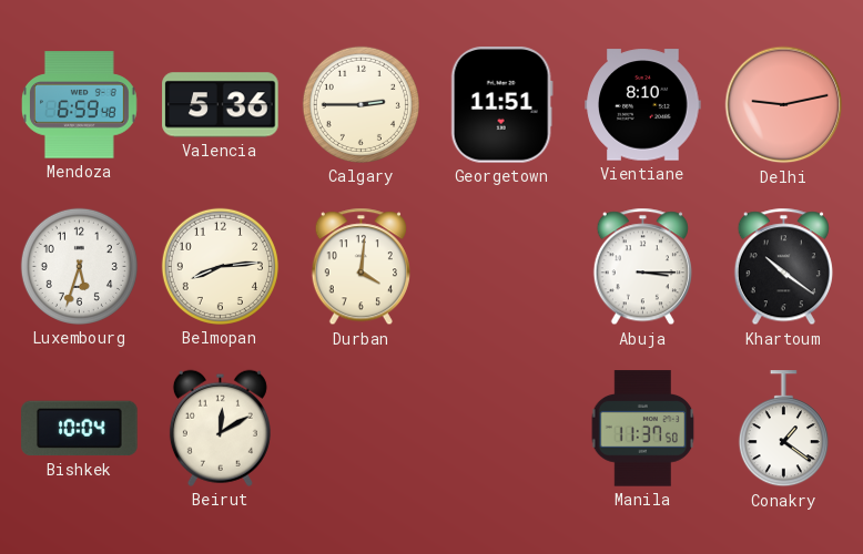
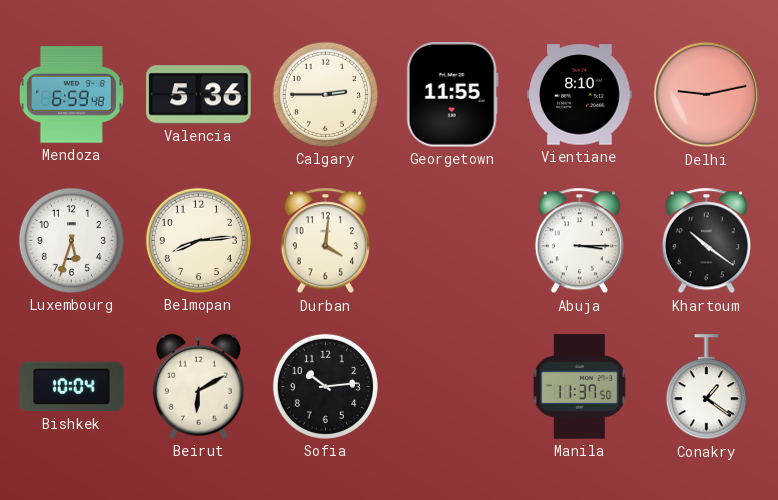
Georgetown: 11:51 -> 11:55
Beirut: 12:10 -> 6:10
Sofia: none -> 10:14
